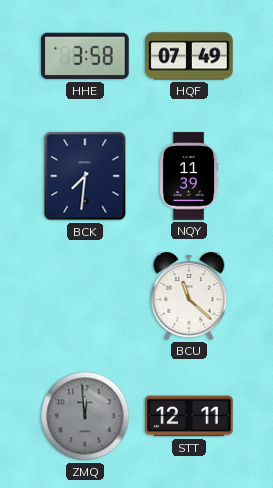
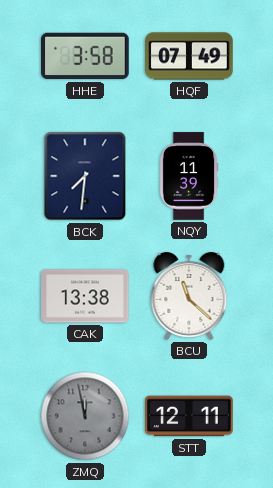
CAK: none -> 13:38
ZMQ: 11:59 -> 11:58
